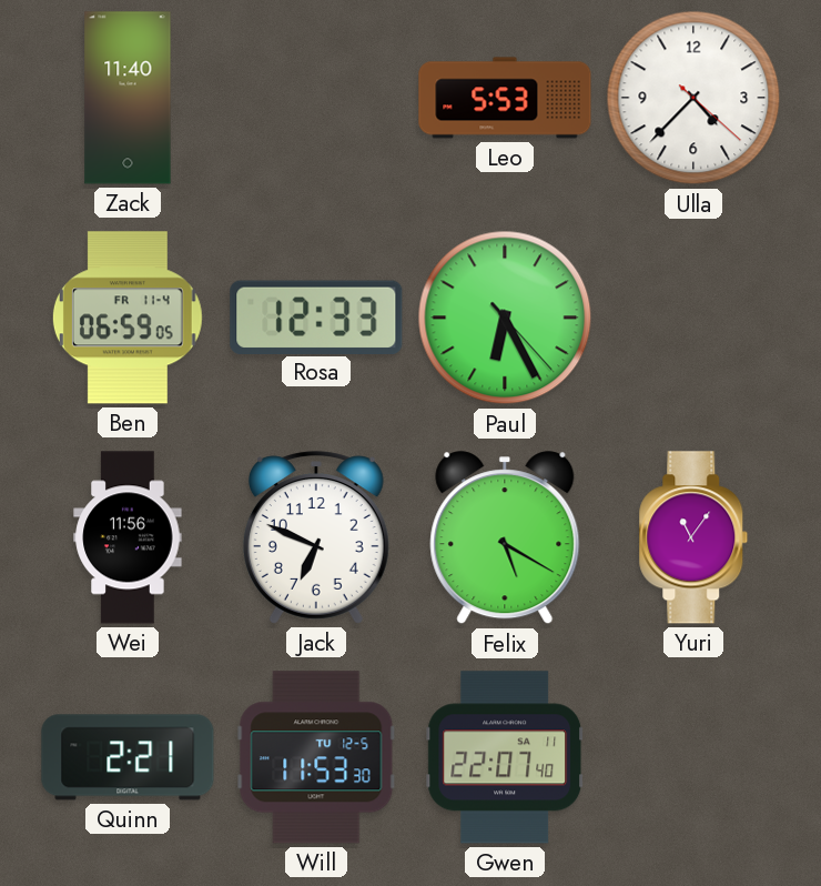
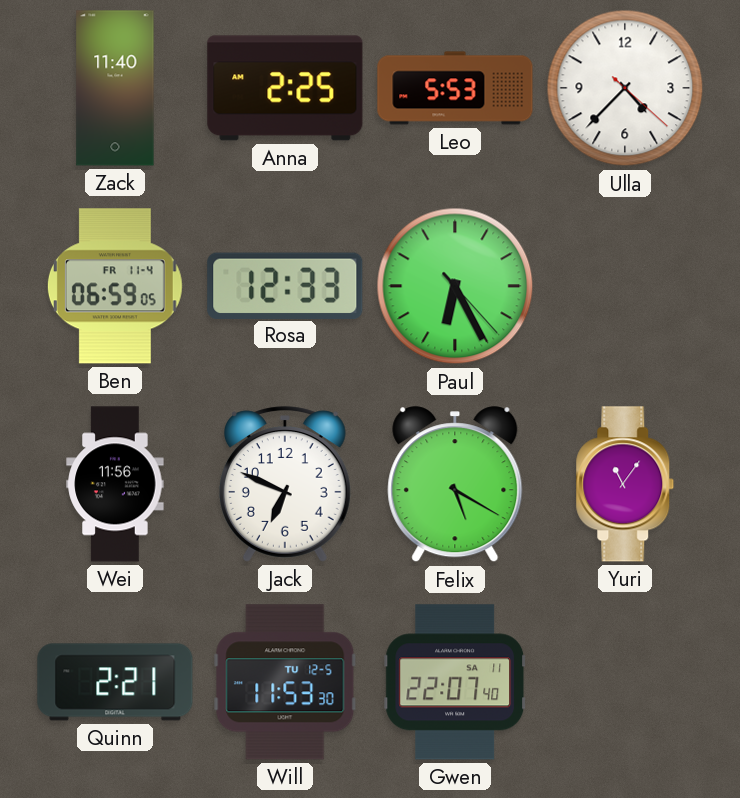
Anna: none -> 2:25
